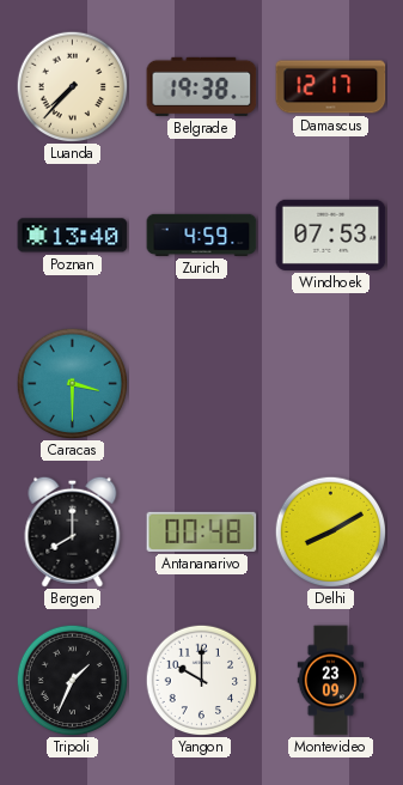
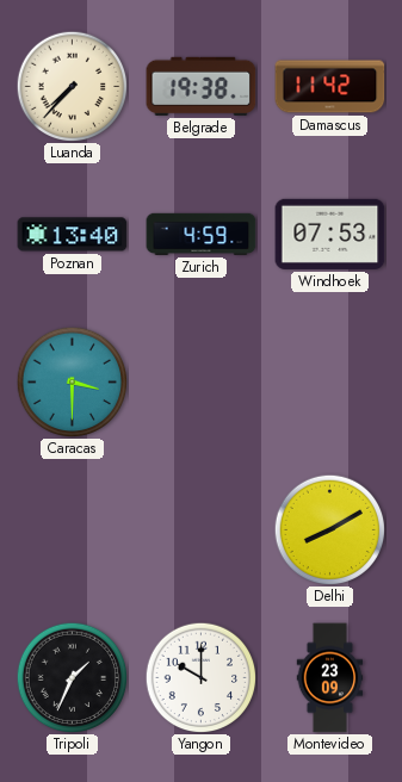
Damascus: 12:17 -> 11:42
Bergen: 8:00 -> none
Antananarivo: 00:48 -> none
